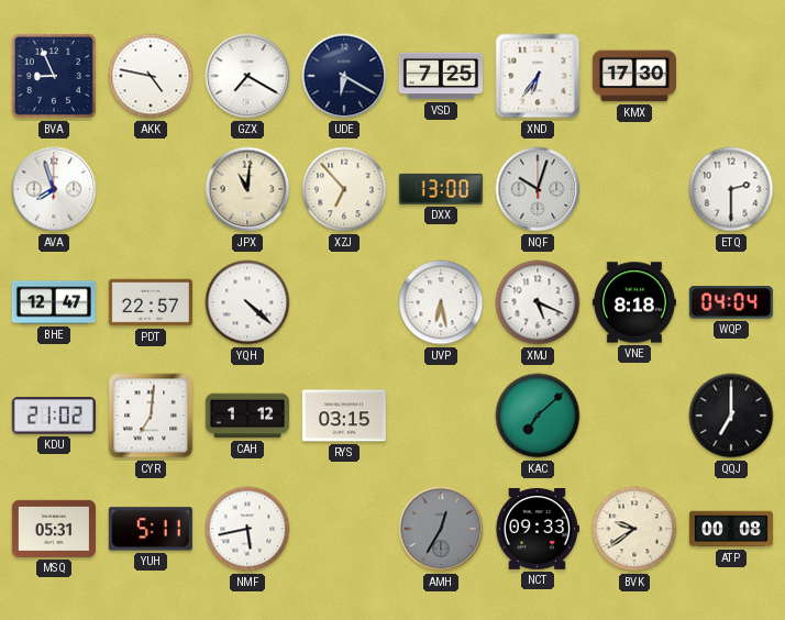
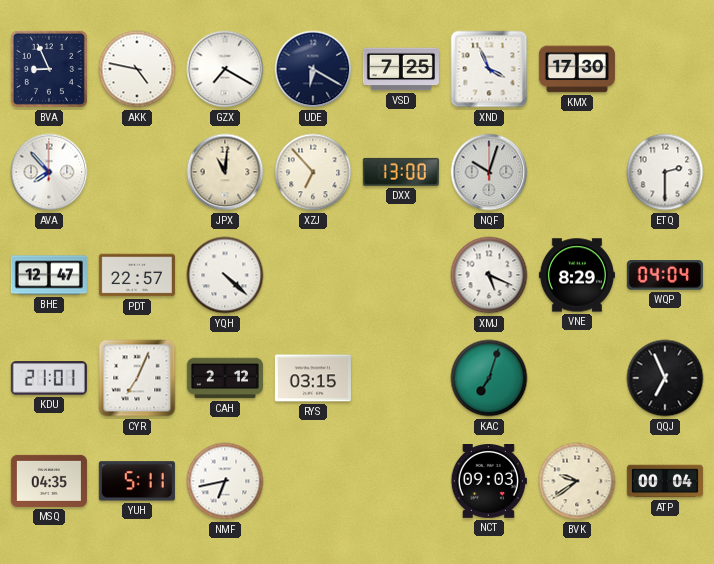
XND: 6:36 -> 3:56
AVA: 7:57 -> 7:53
UVP: 6:28 -> none
VNE: 8:18 -> 8:29
KDU: 21:02 -> 21:01
CYR: 7:01 -> 7:04
CAH: 1:12 -> 2:12
KAC: 7:08 -> 7:03
QQJ: 7:00 -> 6:56
MSQ: 05:31 -> 04:35
NMF: 5:43 -> 6:43
AMH: 12:35 -> none
NCT: 09:33 -> 09:03
ATP: 00:08 -> 00:04
